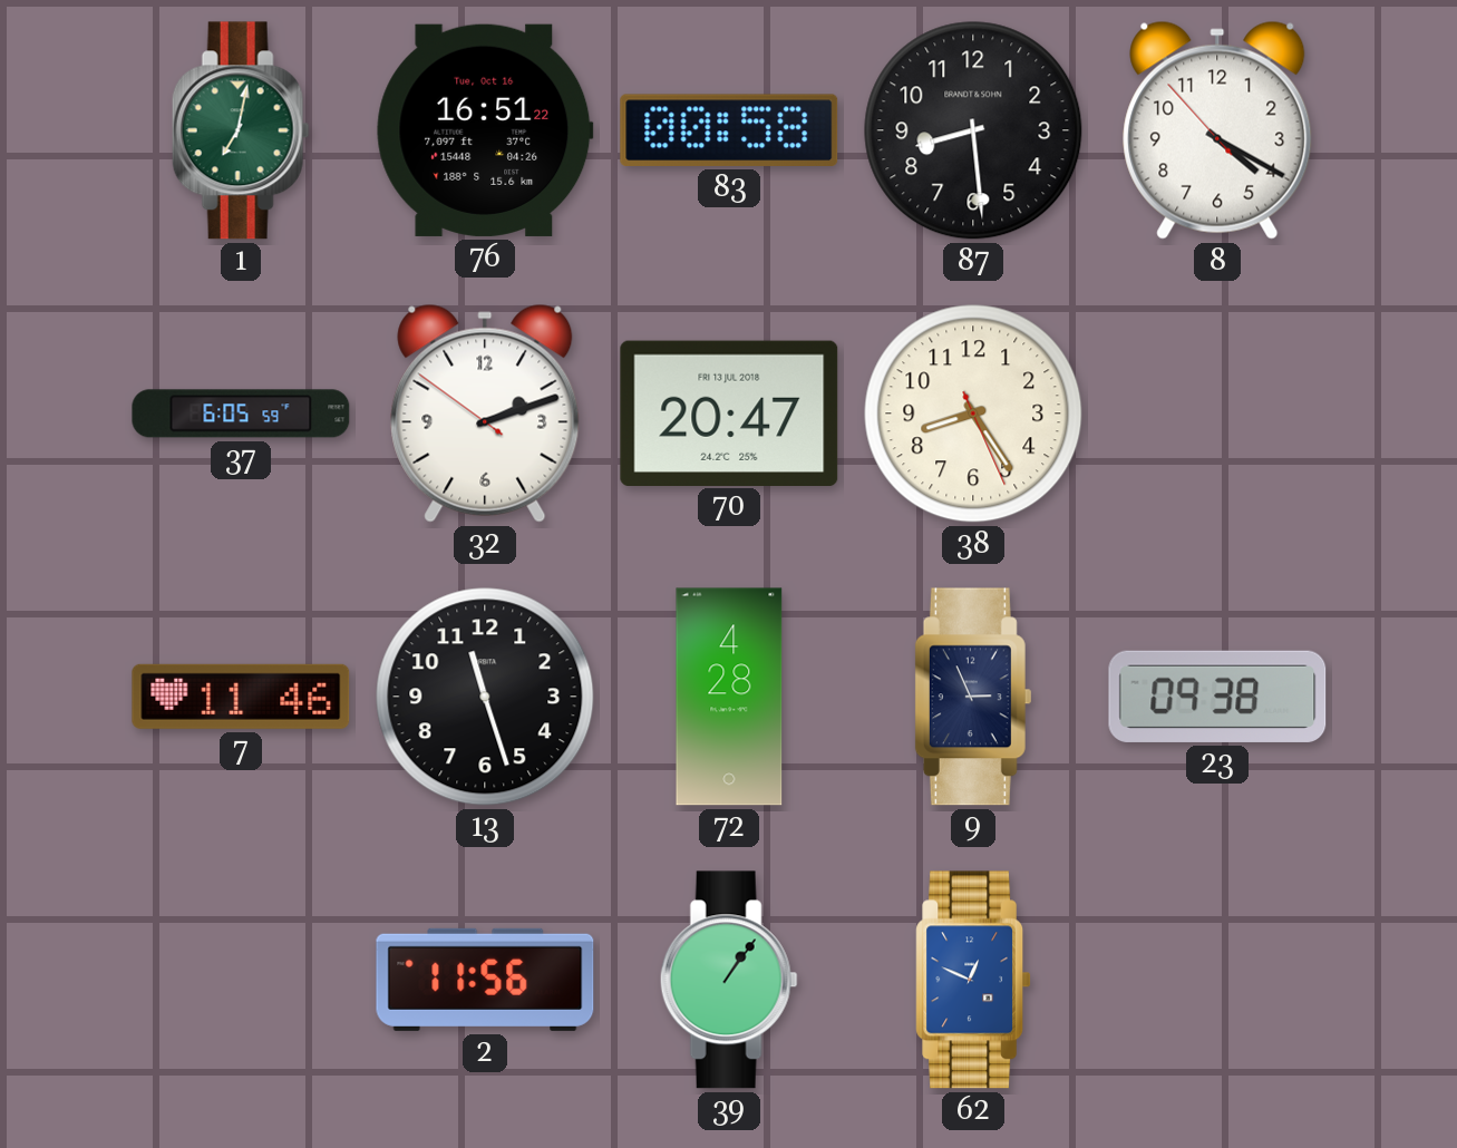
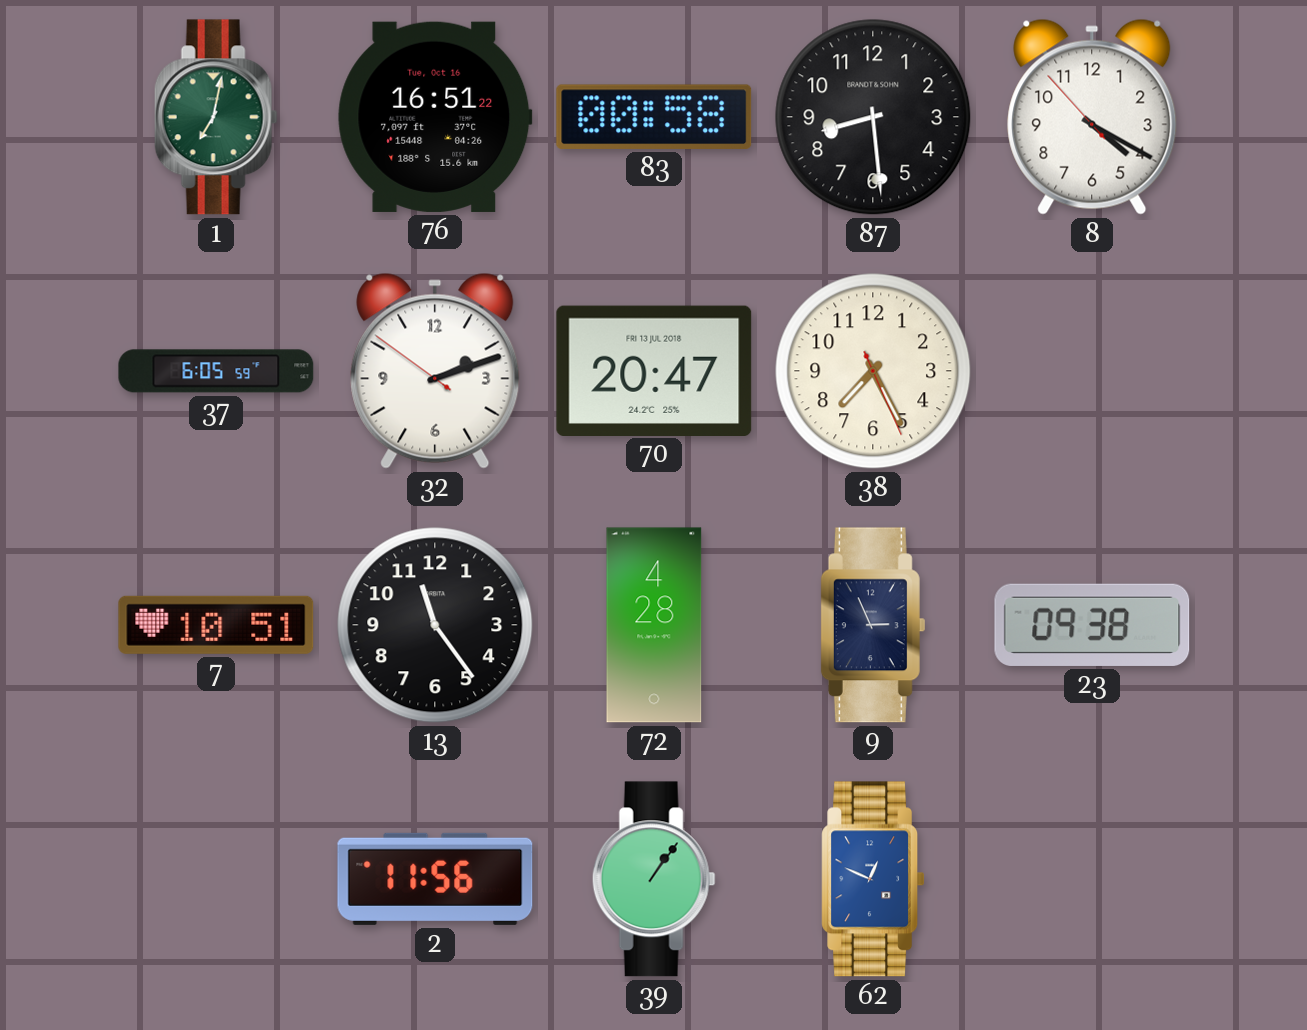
38: 8:24 -> 7:25
7: 11:46 -> 10:51
13: 11:27 -> 11:24
